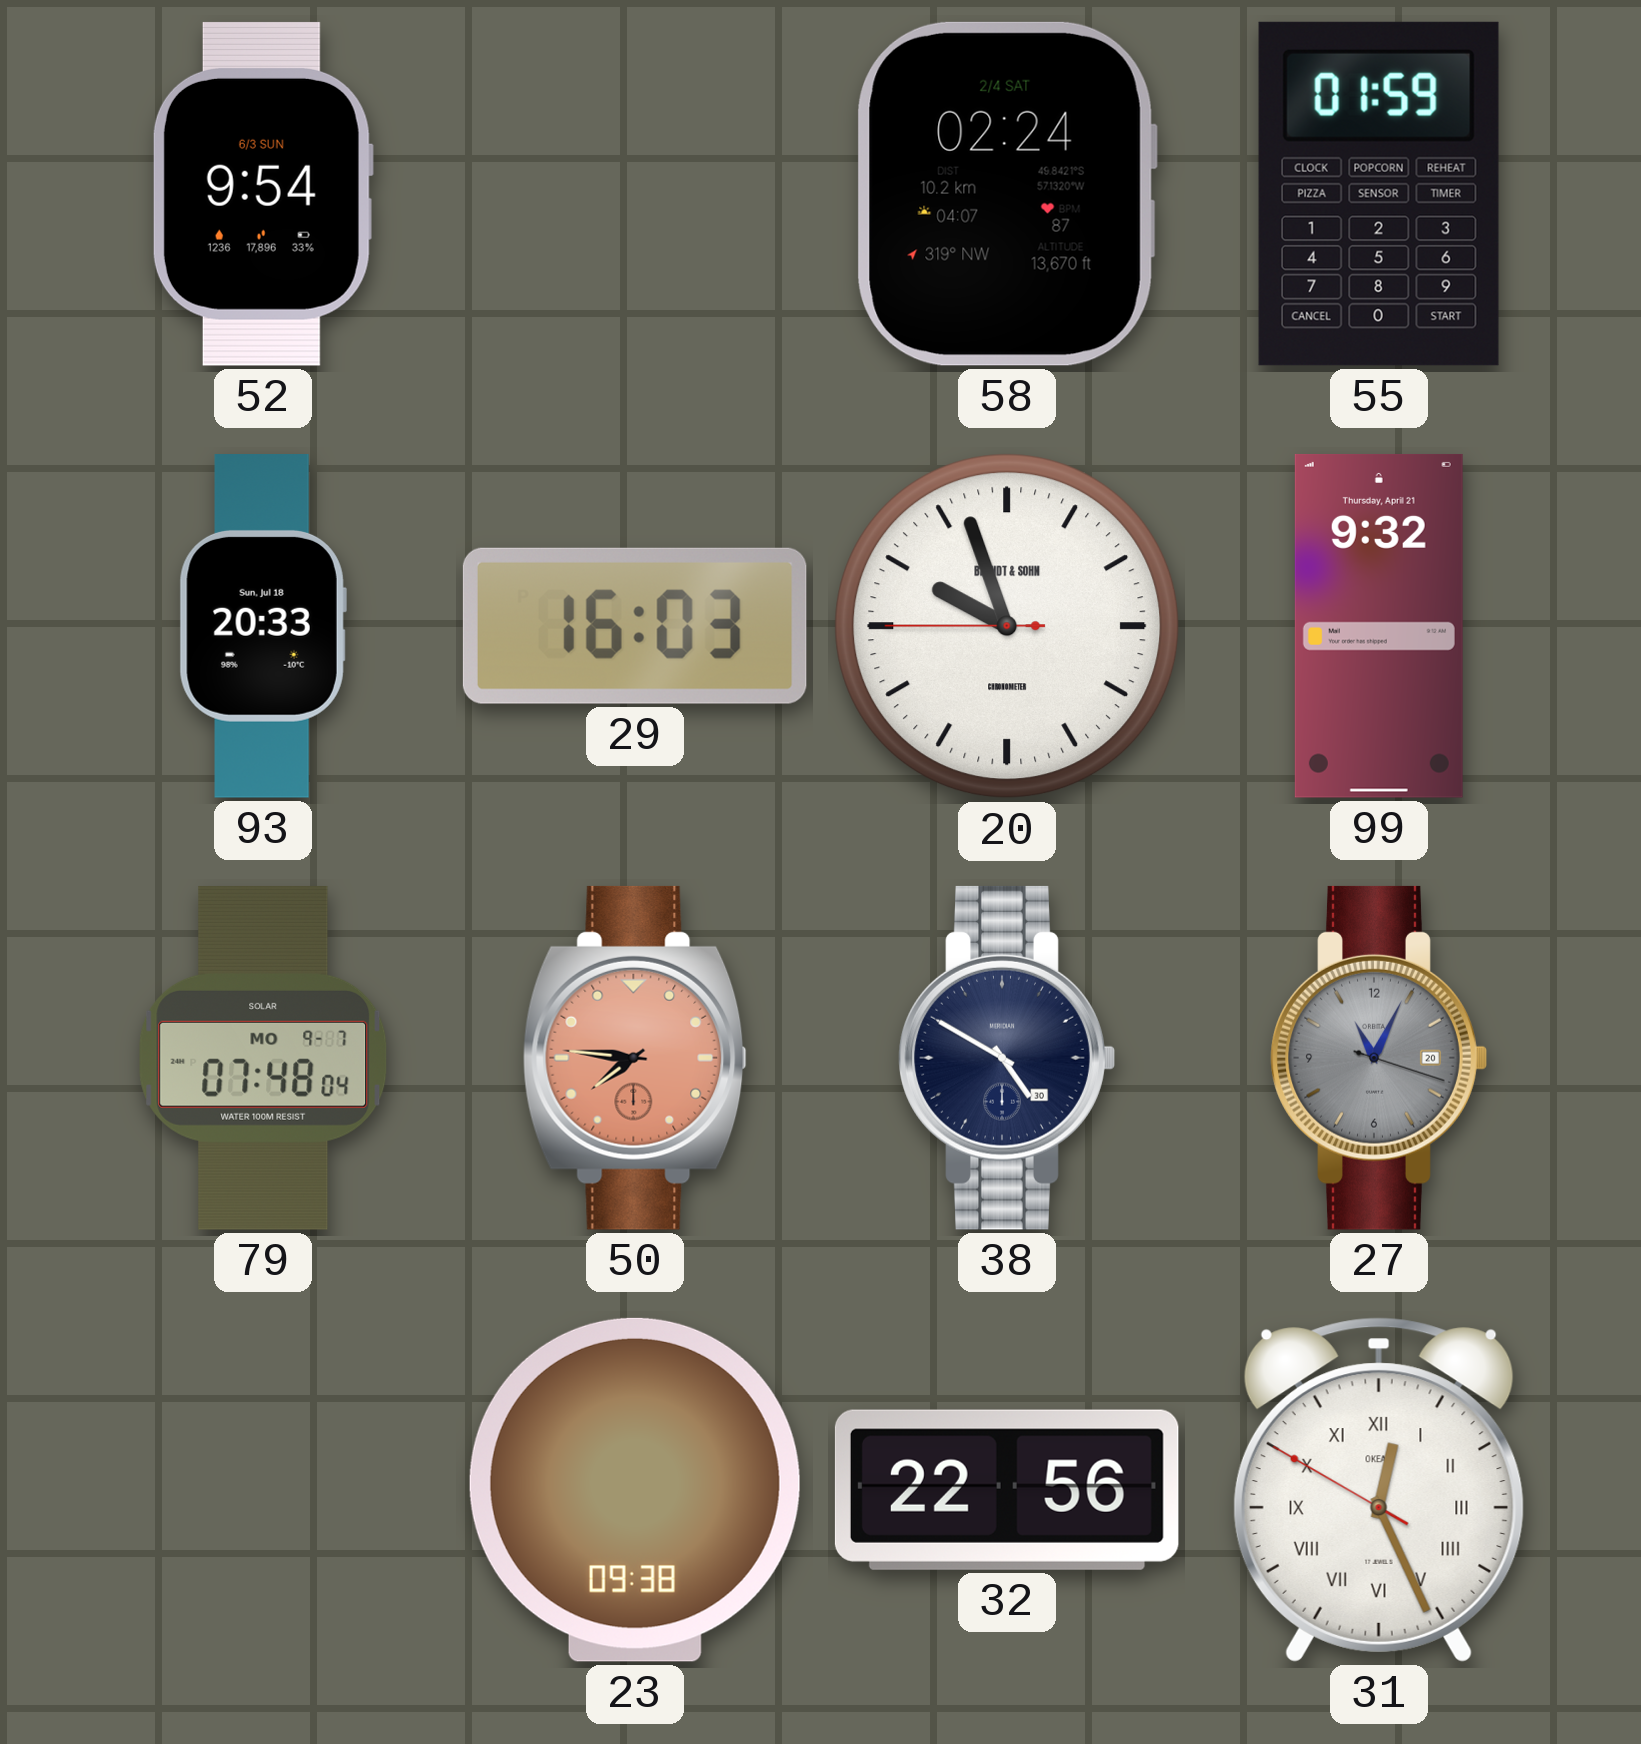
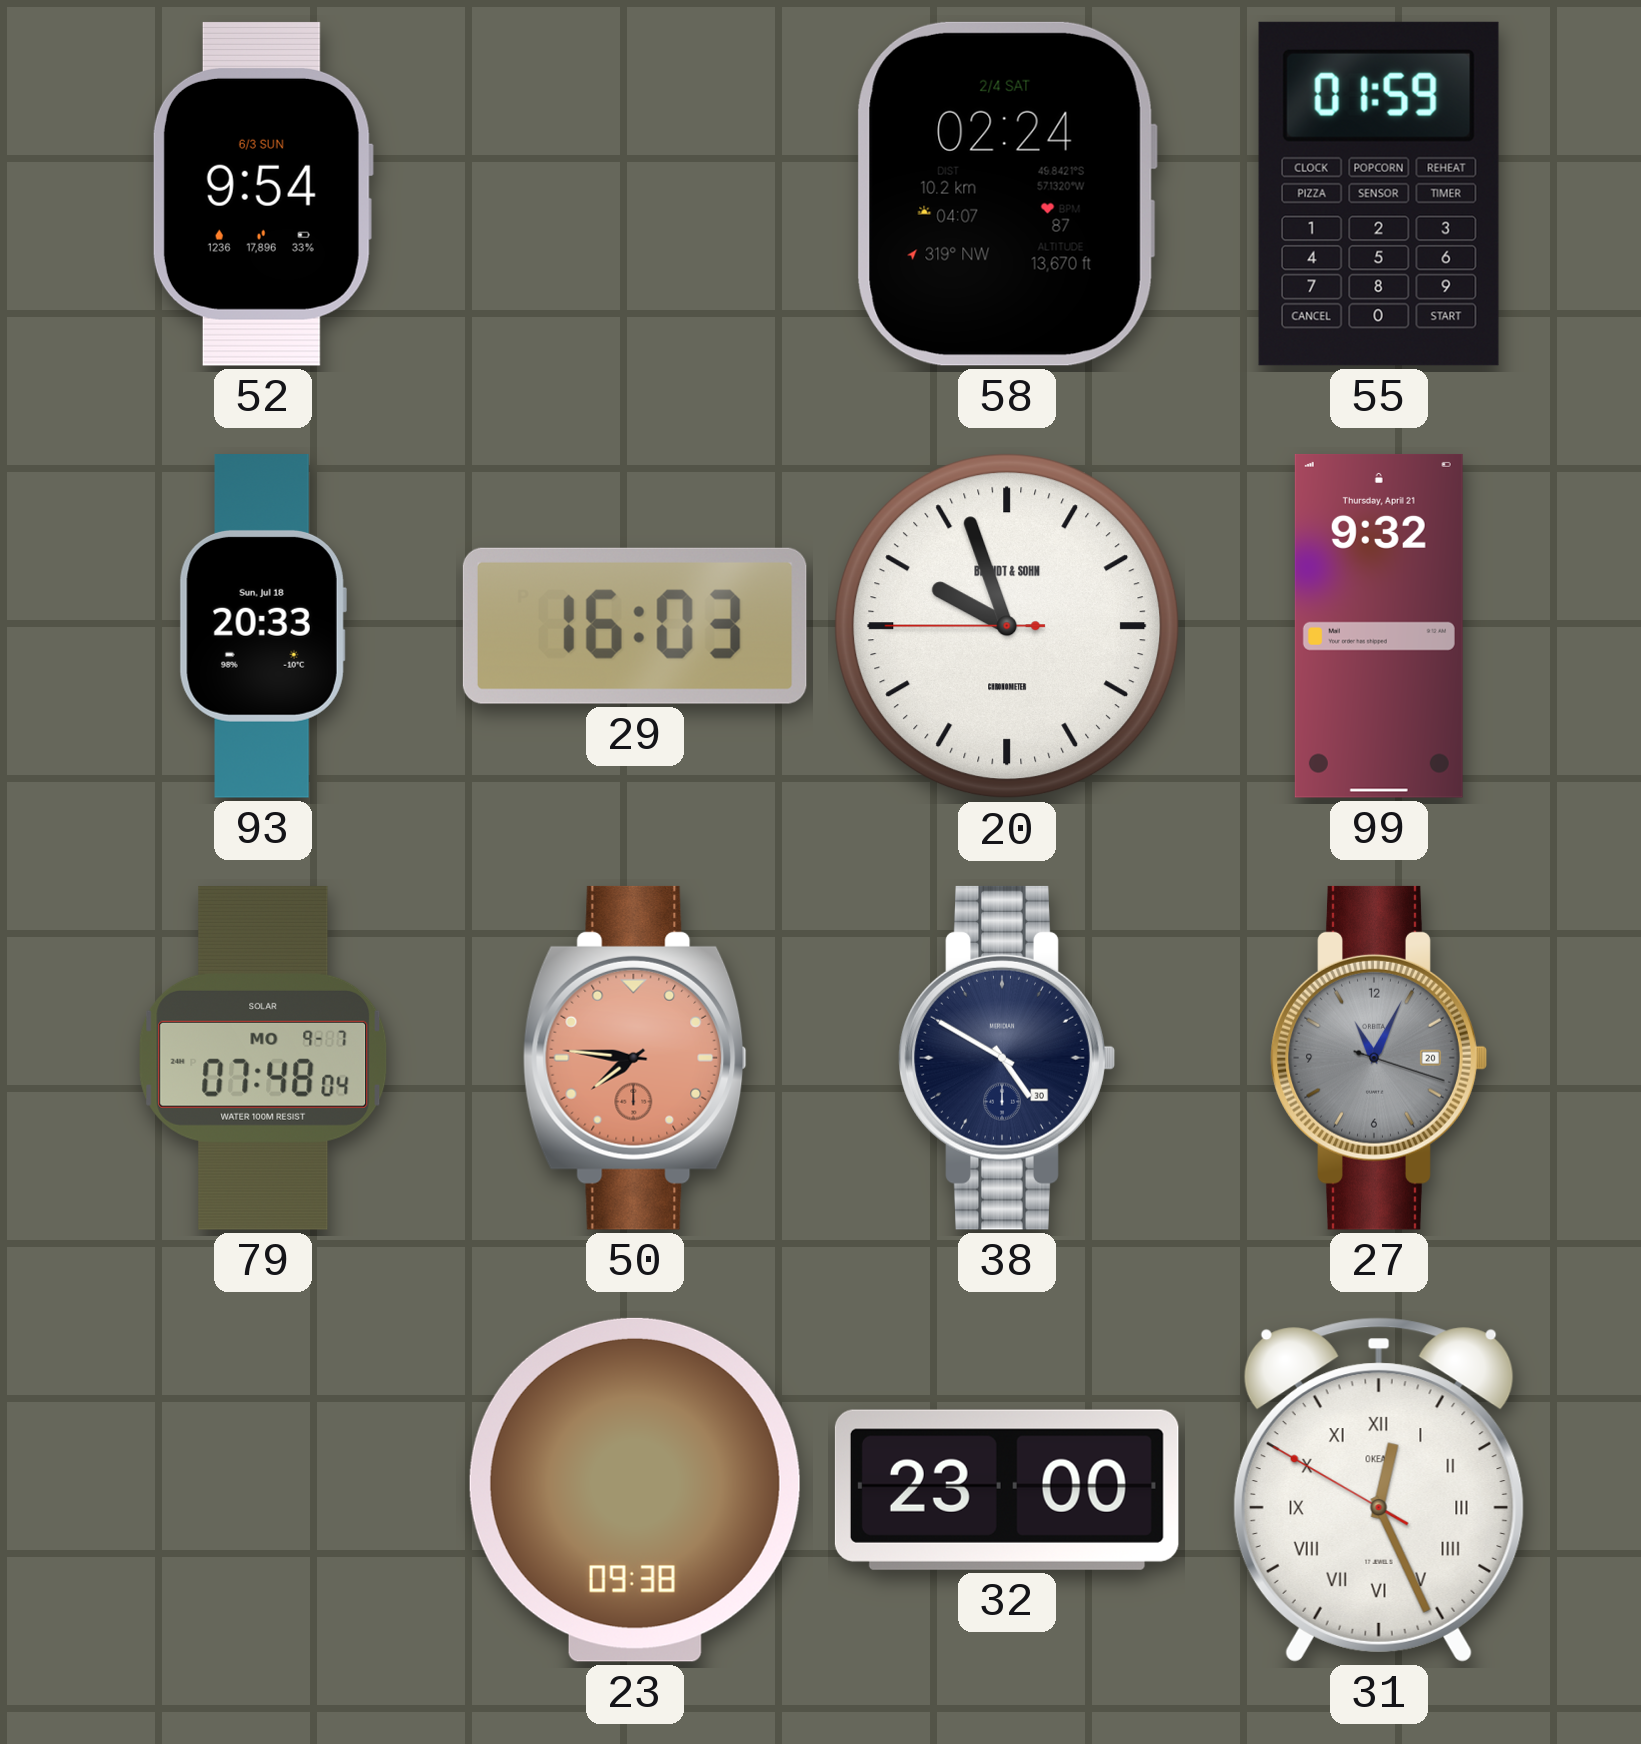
32: 22:56 -> 23:00
